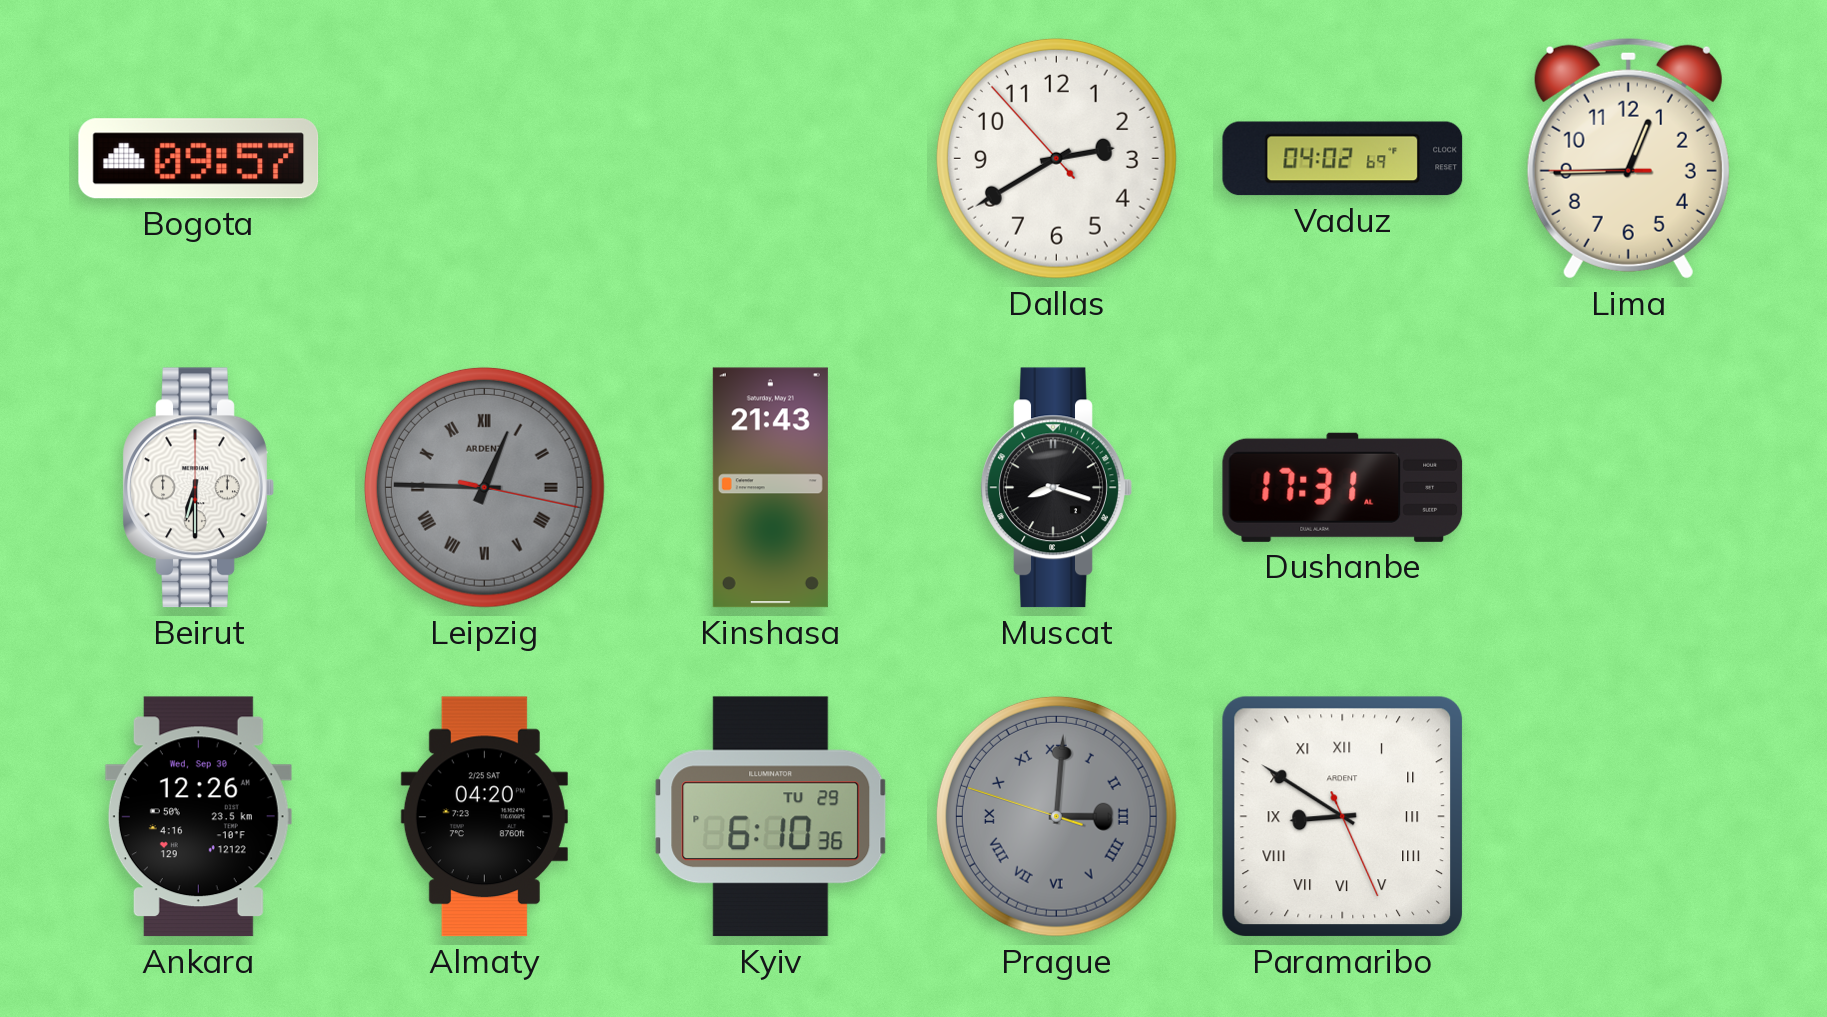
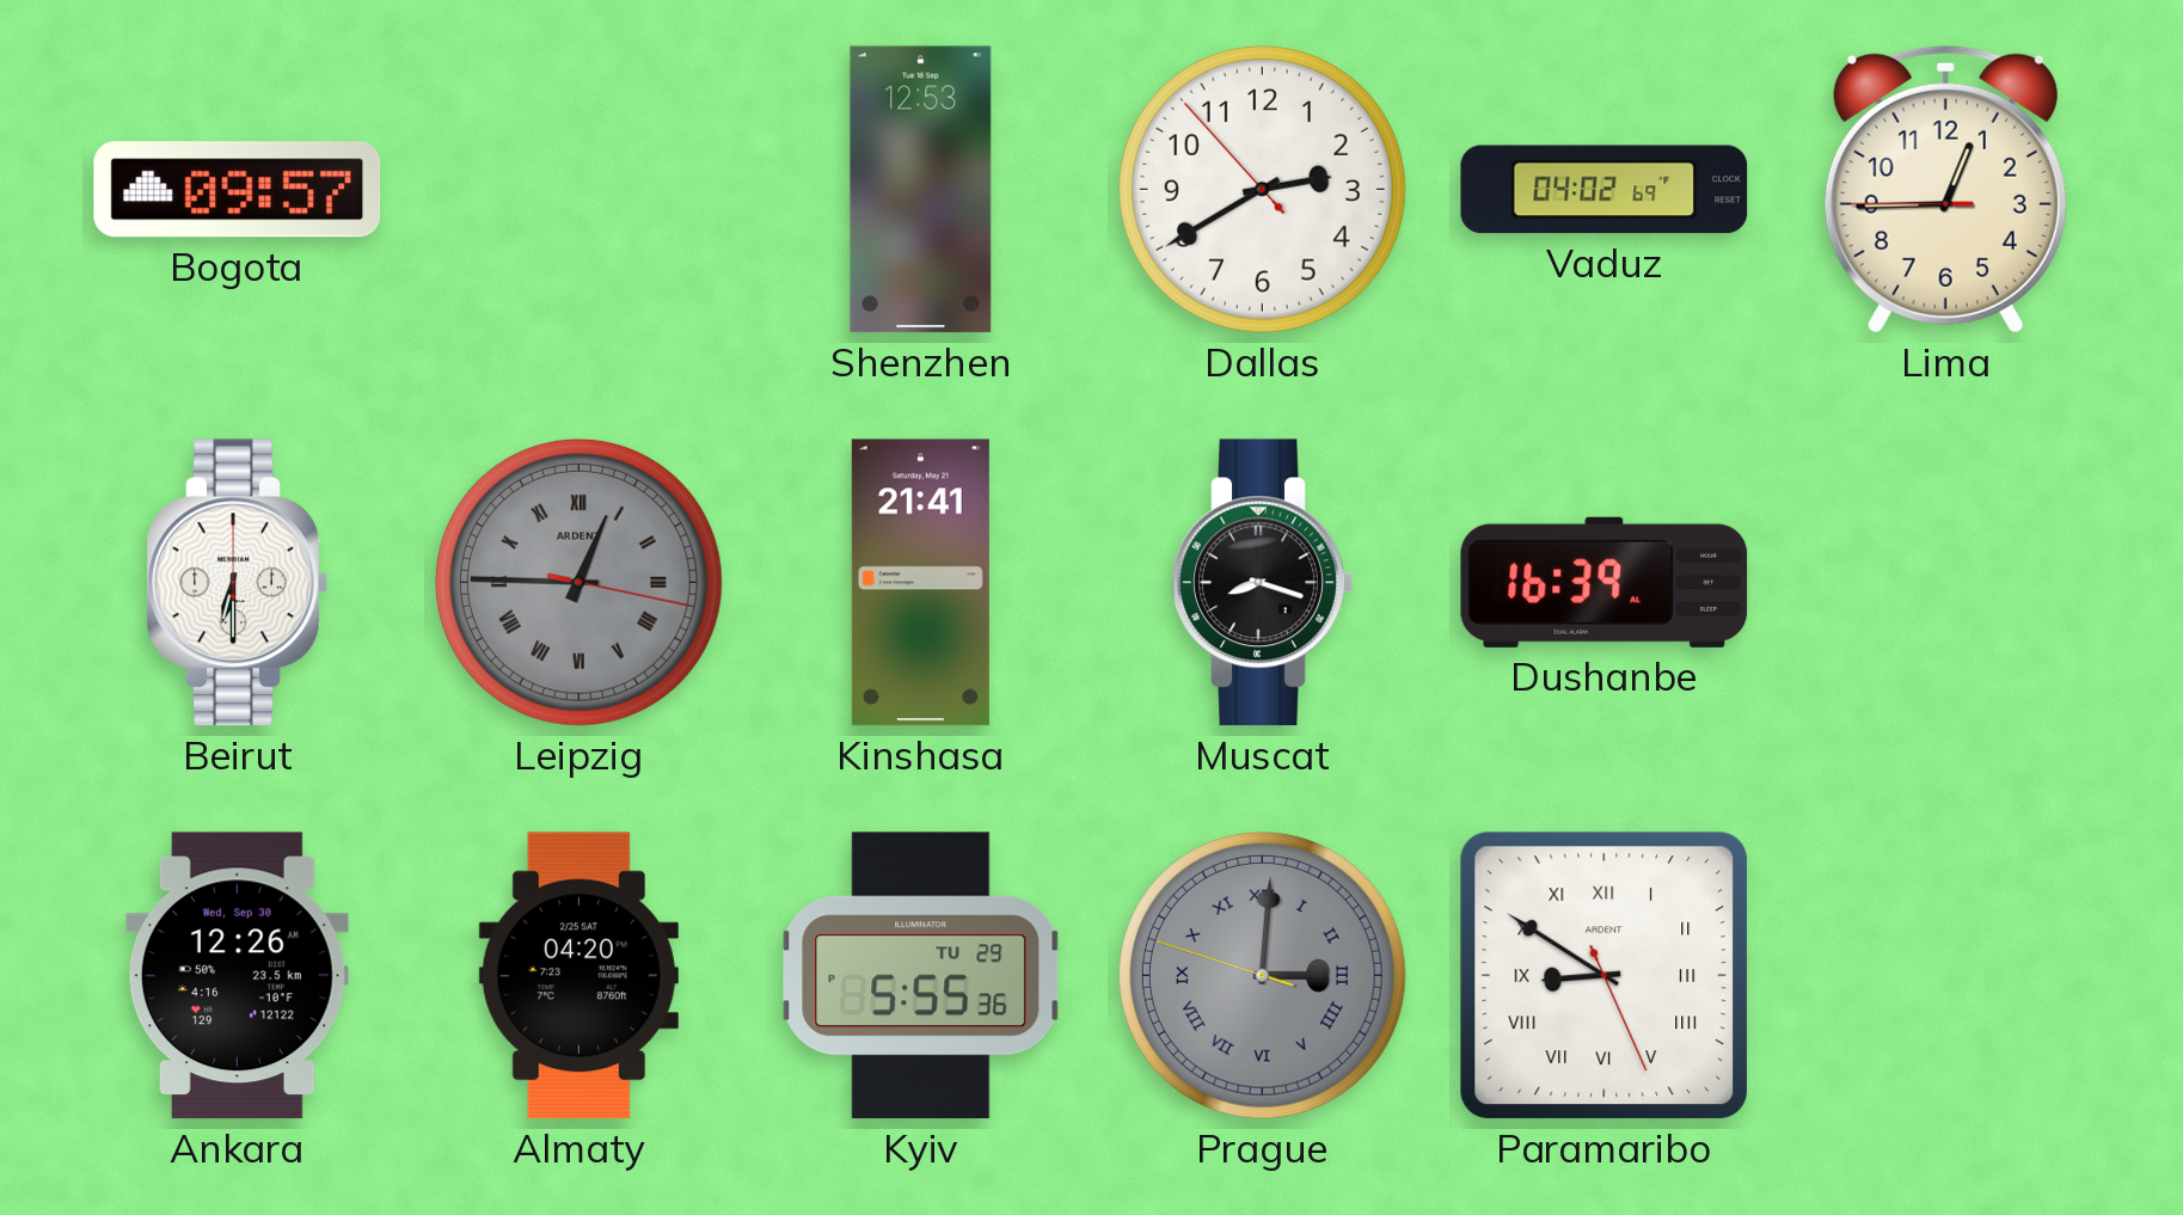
Shenzhen: none -> 12:53
Kinshasa: 21:43 -> 21:41
Dushanbe: 17:31 -> 16:39
Kyiv: 6:10 -> 5:55
